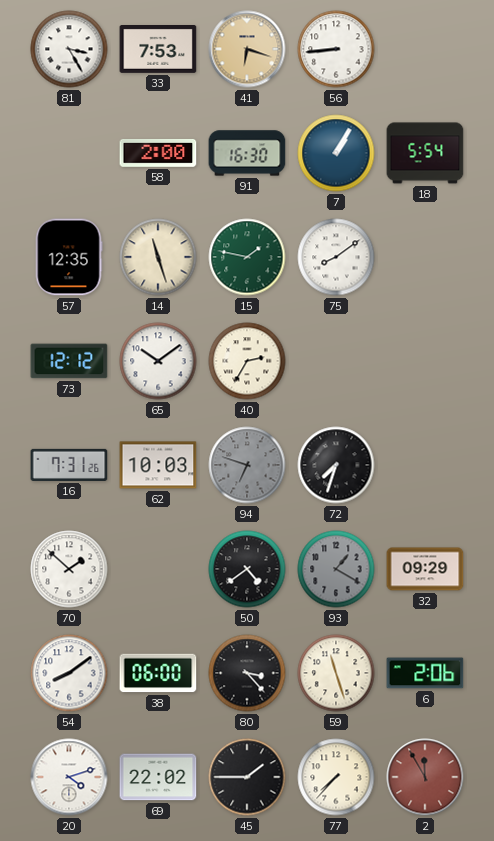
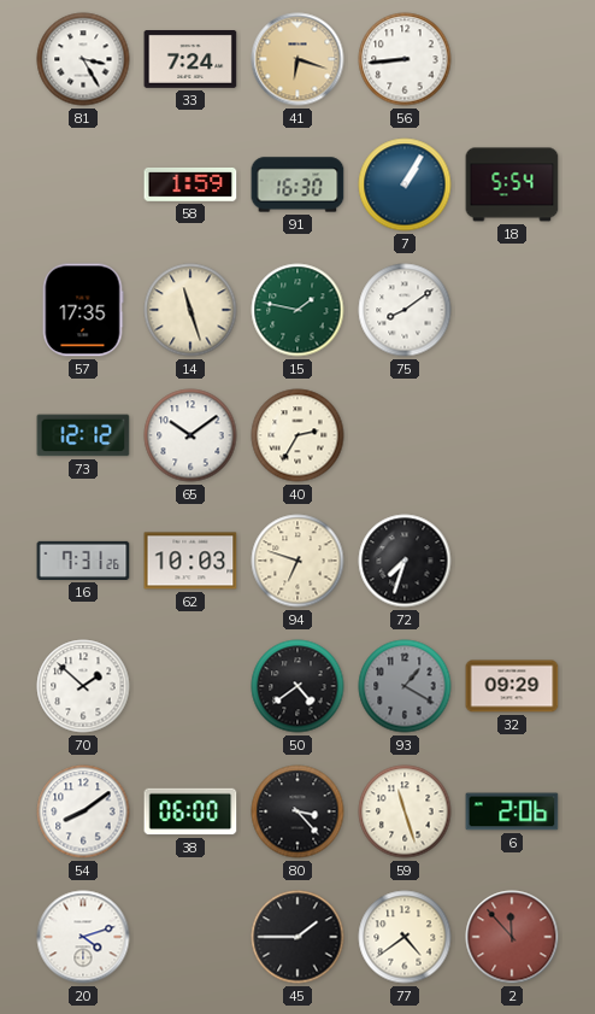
33: 7:53 -> 7:24
58: 2:00 -> 1:59
57: 12:35 -> 17:35
94 dial: grey -> cream
69: 22:02 -> none
77: 7:37 -> 4:39
2: 11:55 -> 11:53
